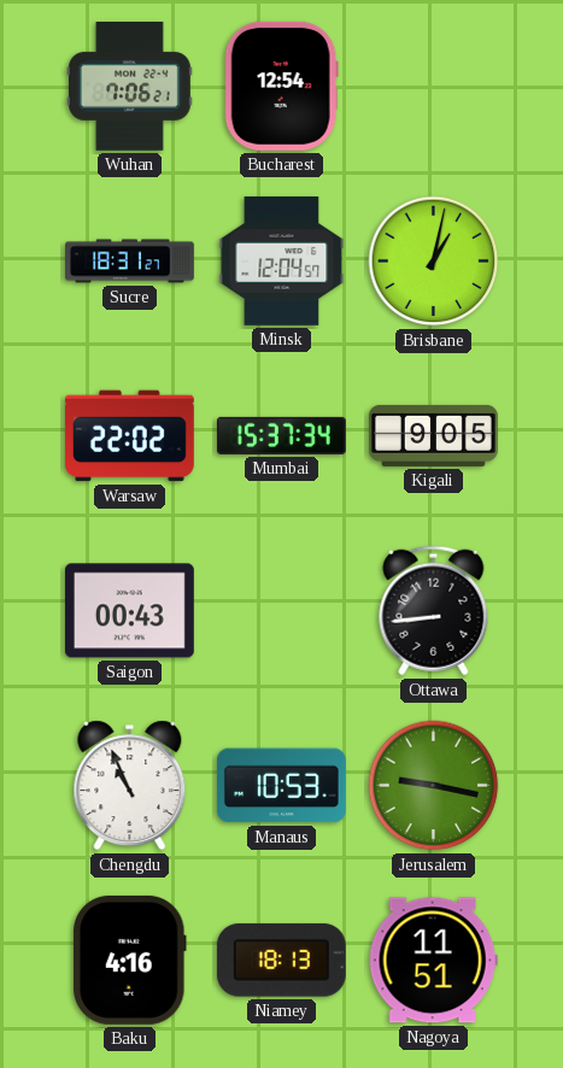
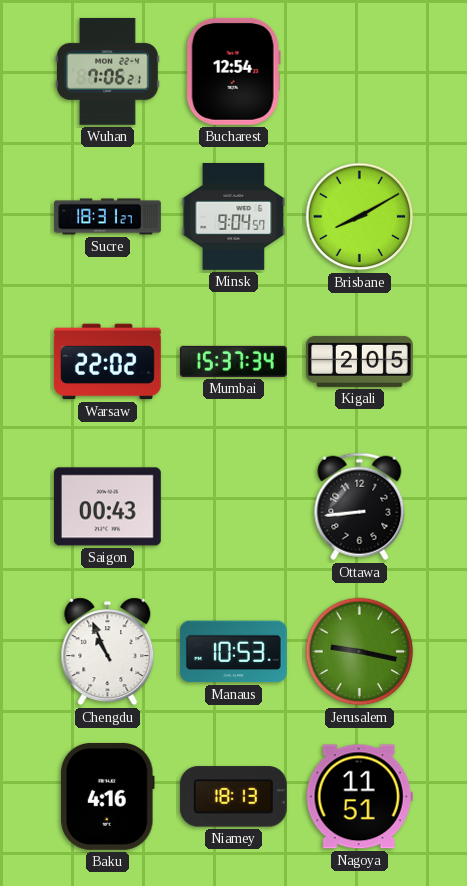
Minsk: 12:04 -> 9:04
Brisbane: 1:02 -> 8:10
Kigali: 9:05 -> 2:05
